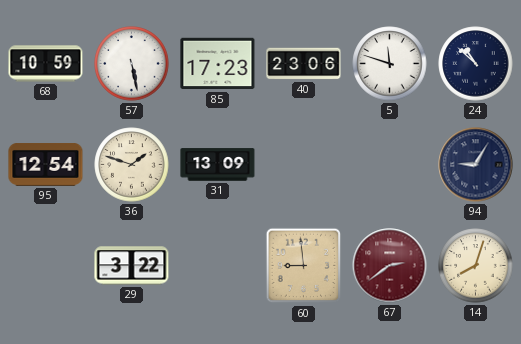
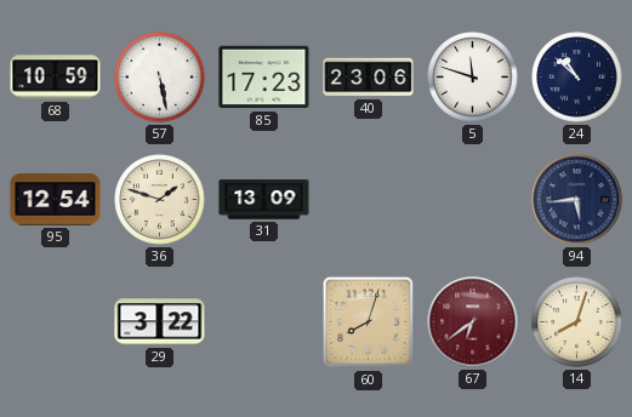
94: 9:05 -> 5:44
60: 8:59 -> 8:03
67: 2:39 -> 6:39
